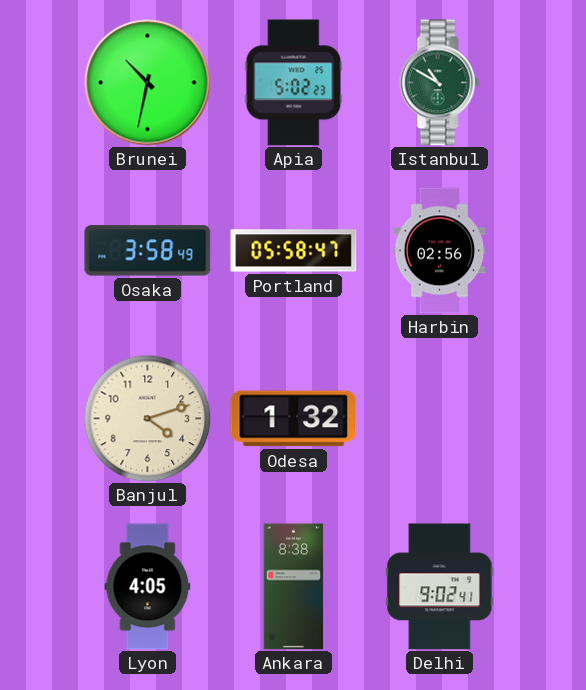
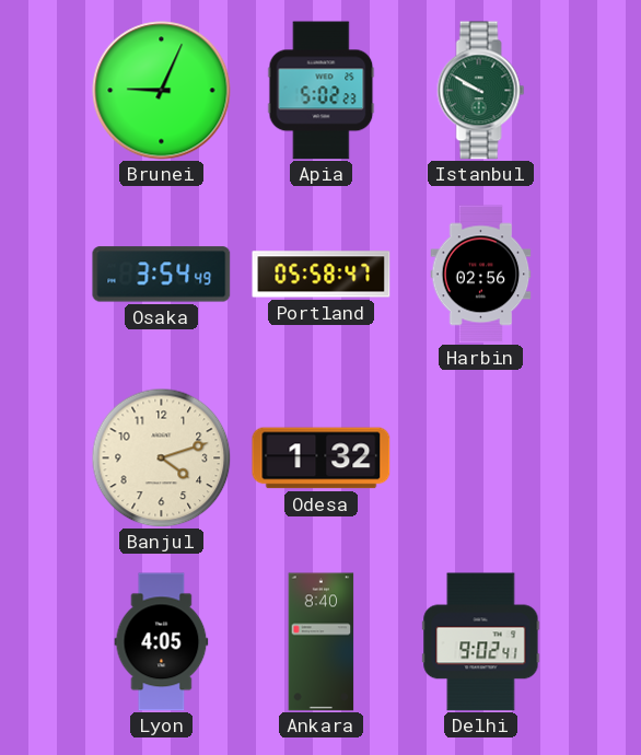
Brunei: 10:32 -> 9:04
Istanbul: 10:50 -> 9:50
Osaka: 3:58 -> 3:54
Ankara: 8:38 -> 8:40
